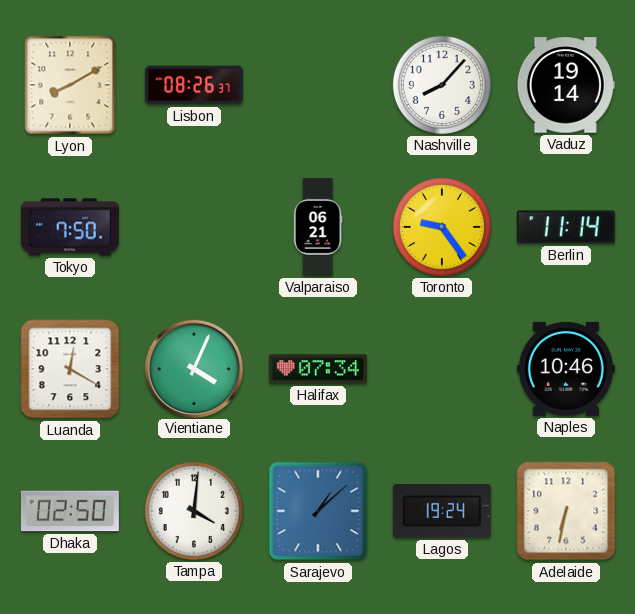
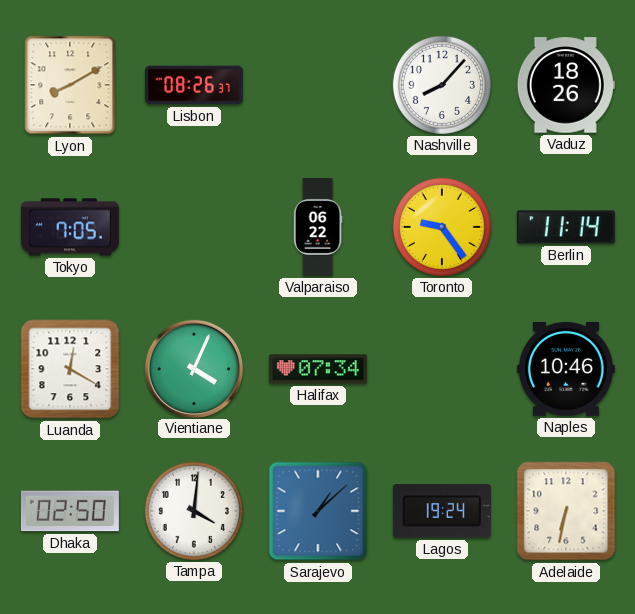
Vaduz: 19:14 -> 18:26
Tokyo: 7:50 -> 7:05
Valparaiso: 06:21 -> 06:22
